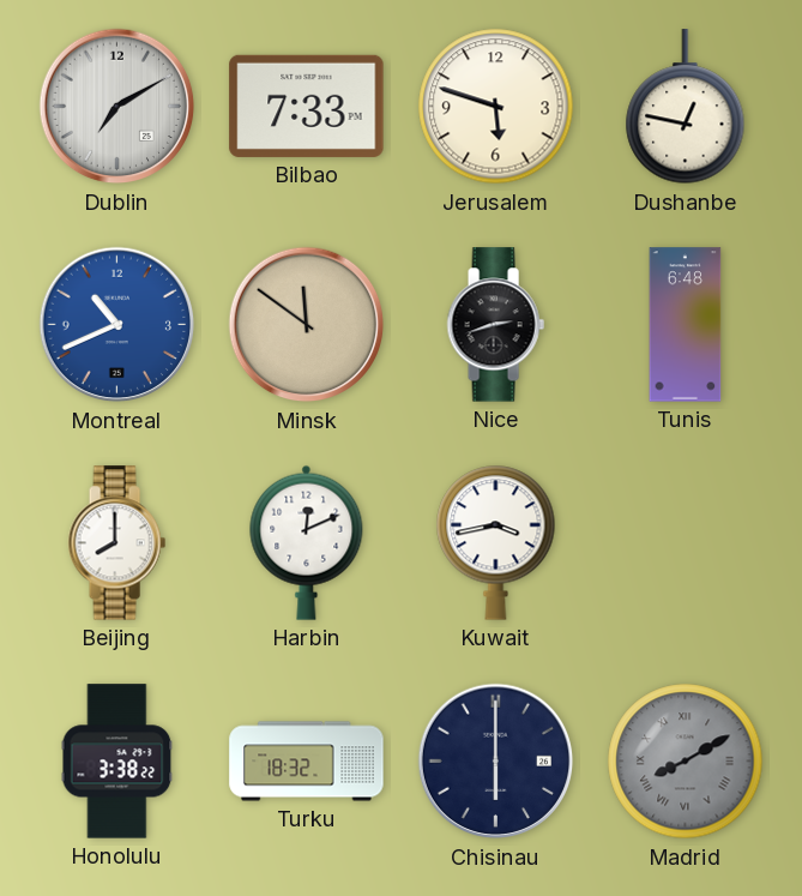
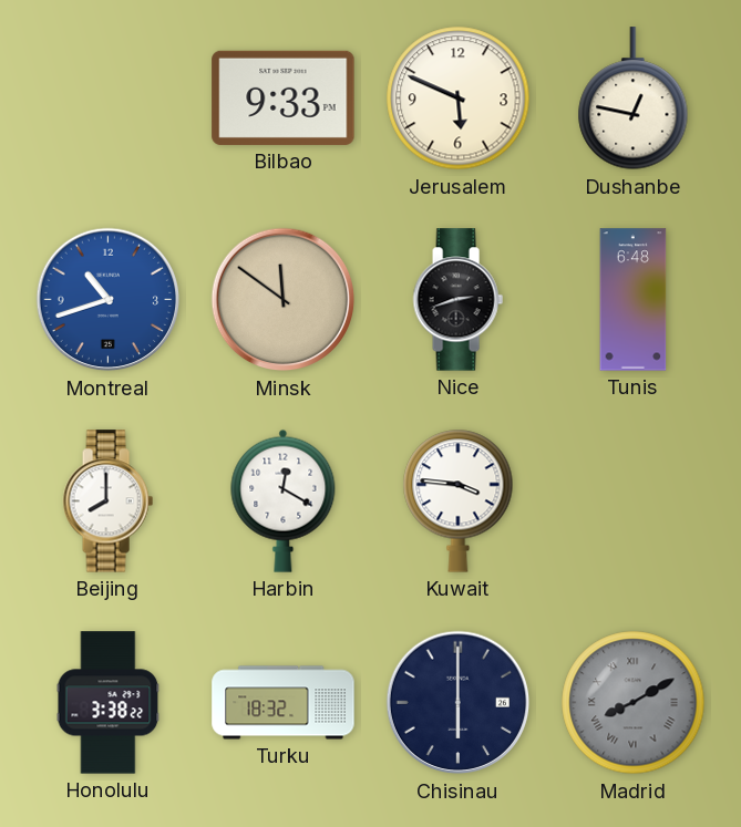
Dublin: 7:10 -> none
Bilbao: 7:33 -> 9:33
Jerusalem: 5:48 -> 5:49
Montreal: 10:41 -> 10:42
Harbin: 12:11 -> 12:20
Kuwait: 3:43 -> 3:46
